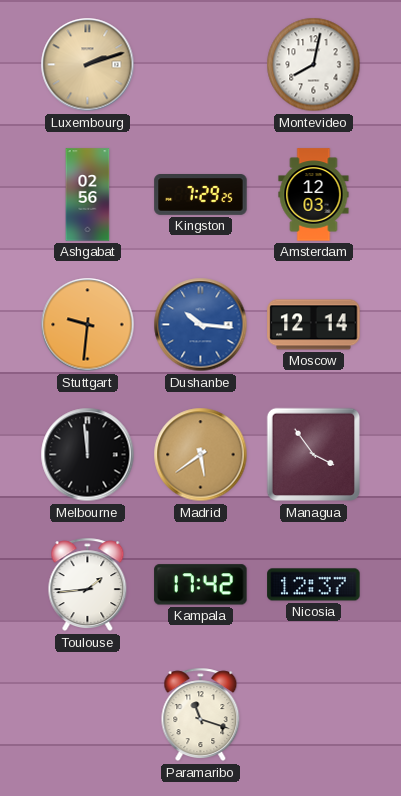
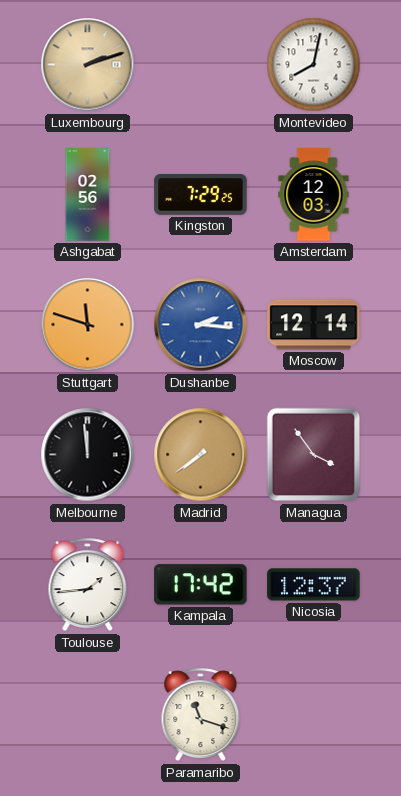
Stuttgart: 9:31 -> 11:48
Dushanbe: 10:16 -> 2:16
Madrid: 5:39 -> 7:39
